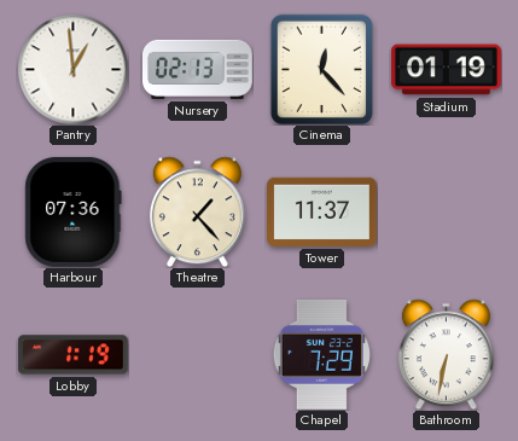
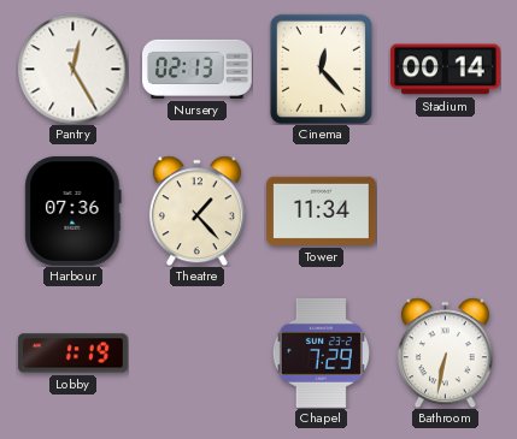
Pantry: 12:59 -> 12:25
Stadium: 01:19 -> 00:14
Tower: 11:37 -> 11:34
